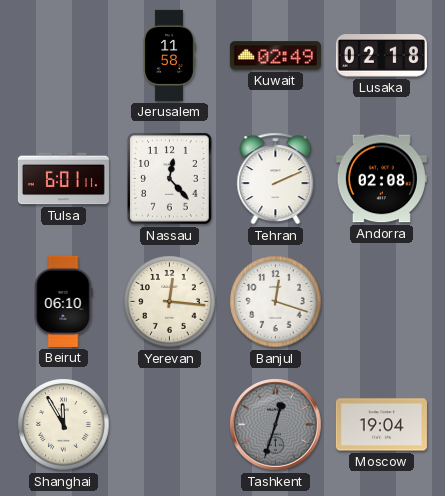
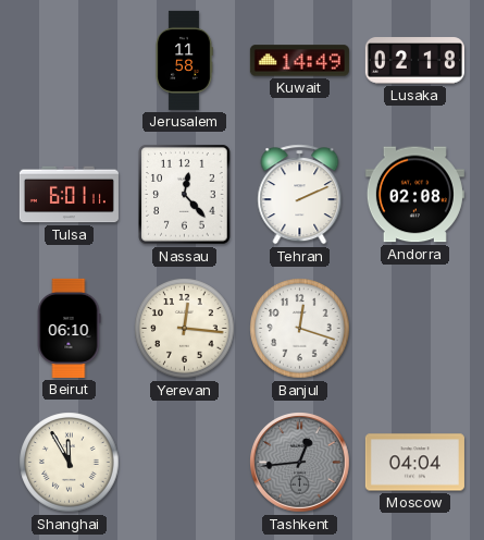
Kuwait: 02:49 -> 14:49
Tashkent: 12:33 -> 12:44
Moscow: 19:04 -> 04:04
